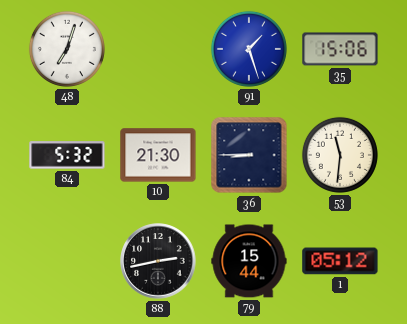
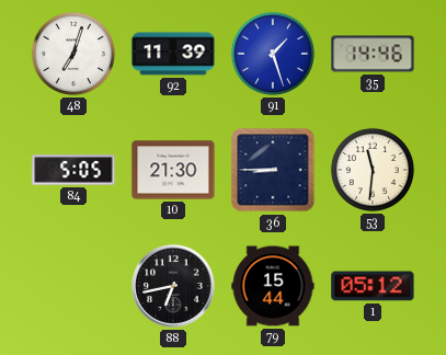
92: none -> 11:39
35: 15:06 -> 14:46
84: 5:32 -> 5:05
88: 2:43 -> 6:43
